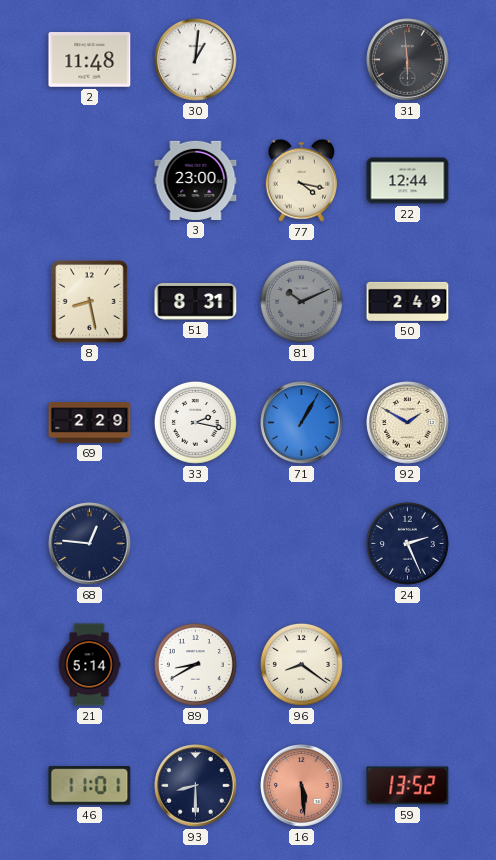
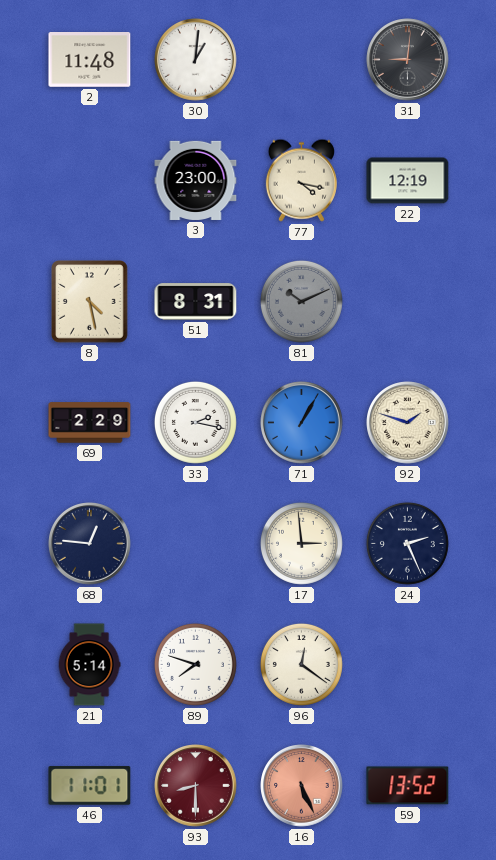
31: 5:59 -> 9:01
22: 12:44 -> 12:19
8: 8:28 -> 4:28
50: 2:49 -> none
92: 1:50 -> 1:48
17: none -> 2:59
89: 8:40 -> 7:48
96: 8:21 -> 12:21
93 dial: navy -> burgundy
16: 5:29 -> 5:26
